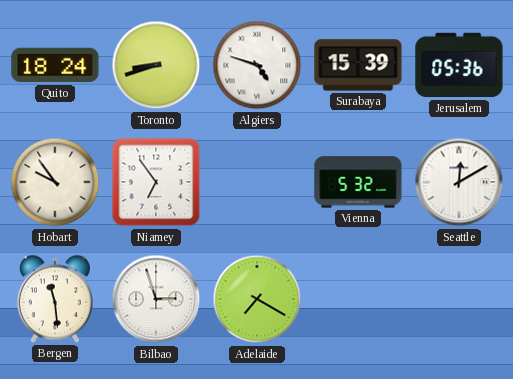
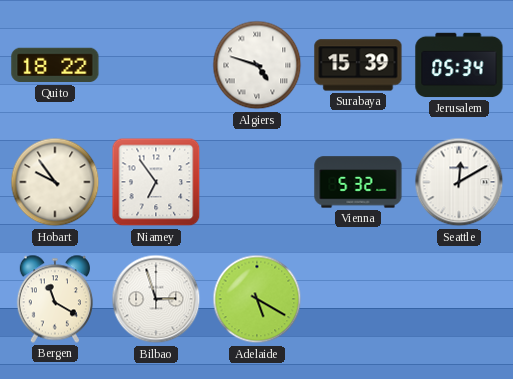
Quito: 18:24 -> 18:22
Toronto: 8:42 -> none
Jerusalem: 05:36 -> 05:34
Bergen: 11:29 -> 11:20
Adelaide: 7:20 -> 5:20
